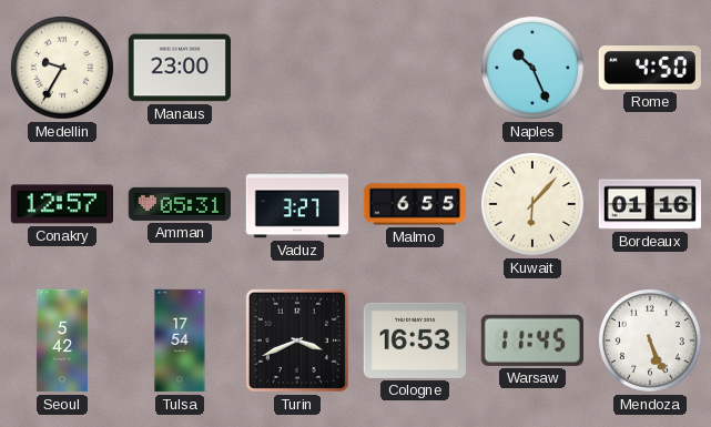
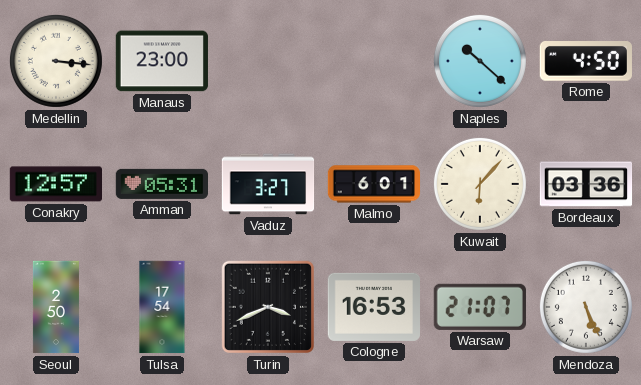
Medellin: 9:35 -> 3:16
Naples: 10:26 -> 10:22
Malmo: 6:55 -> 6:01
Bordeaux: 01:16 -> 03:36
Seoul: 5:42 -> 2:50
Warsaw: 11:45 -> 21:07
